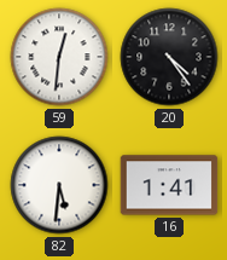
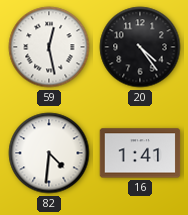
59: 12:31 -> 12:28
82: 5:31 -> 4:31
